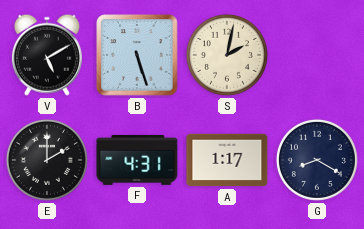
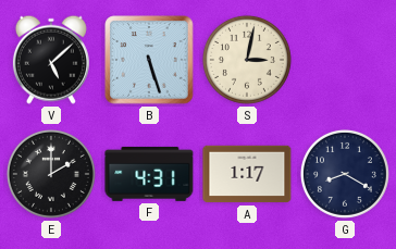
V: 5:10 -> 5:08
S: 2:02 -> 3:02
